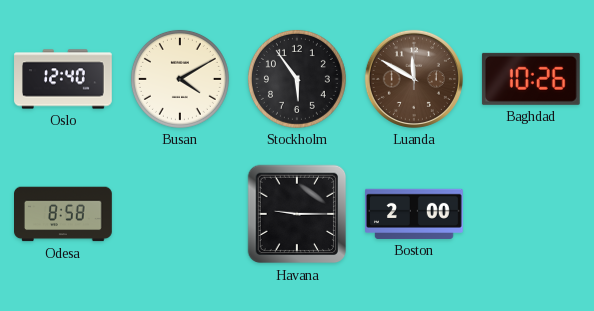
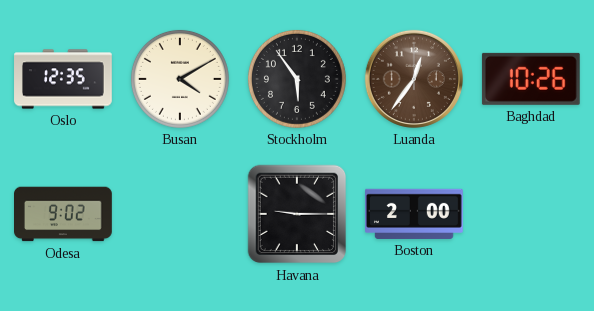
Oslo: 12:40 -> 12:35
Luanda: 11:50 -> 12:36
Odesa: 8:58 -> 9:02
